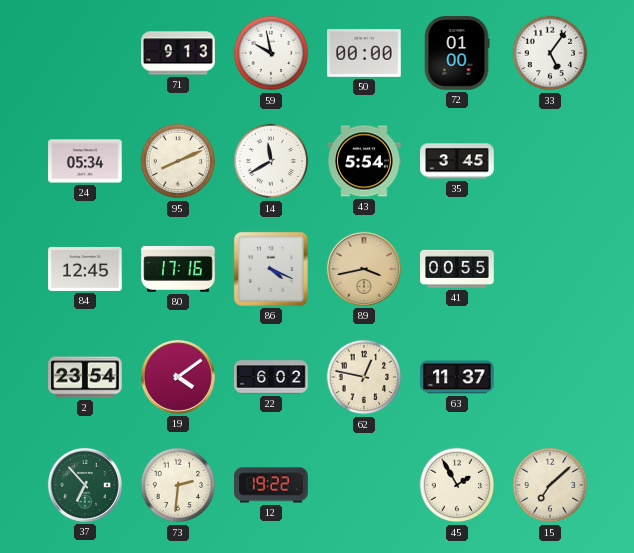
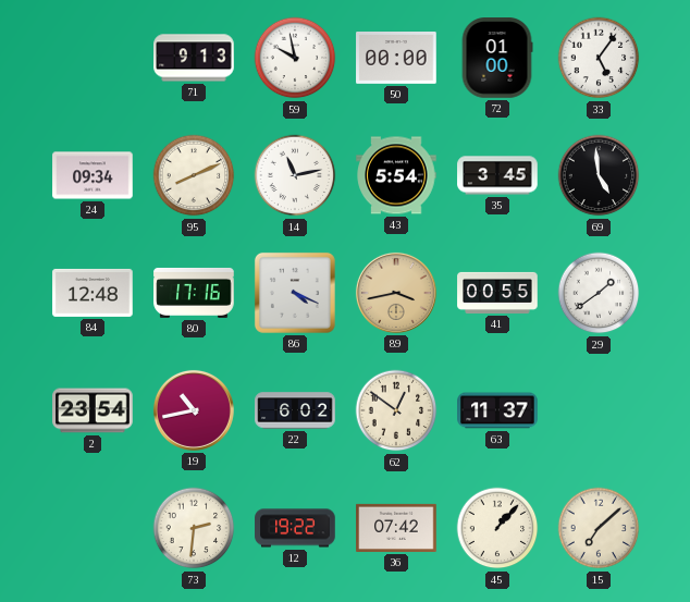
24: 05:34 -> 09:34
14: 11:40 -> 11:13
69: none -> 4:59
84: 12:45 -> 12:48
29: none -> 1:39
19: 4:09 -> 10:43
62: 12:47 -> 12:51
37: 6:53 -> none
36: none -> 07:42
45: 1:55 -> 1:07
